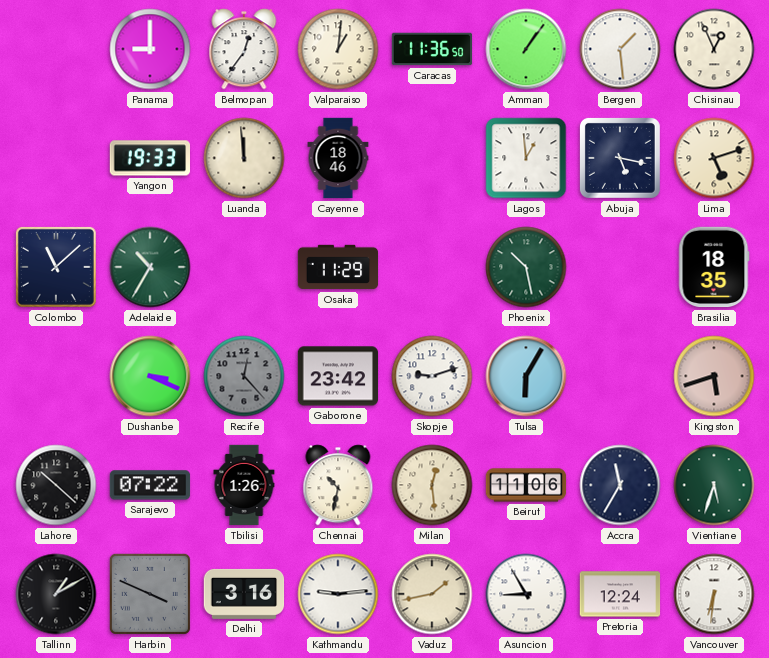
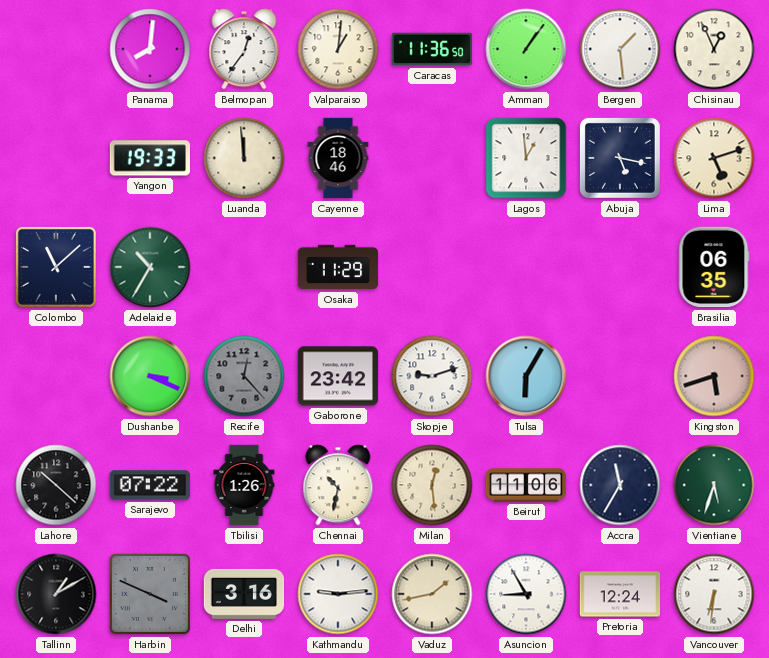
Panama: 9:00 -> 8:01
Phoenix: 10:28 -> none
Brasilia: 18:35 -> 06:35
